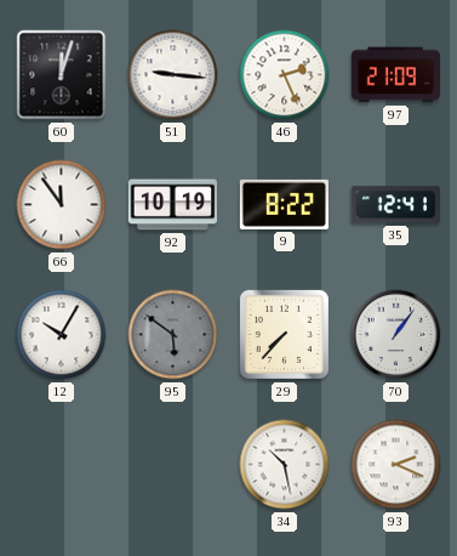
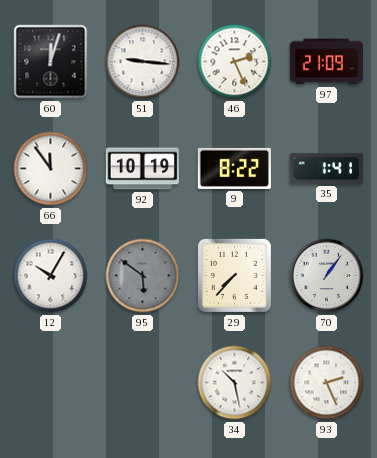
35: 12:41 -> 1:41
93: 2:19 -> 2:26
